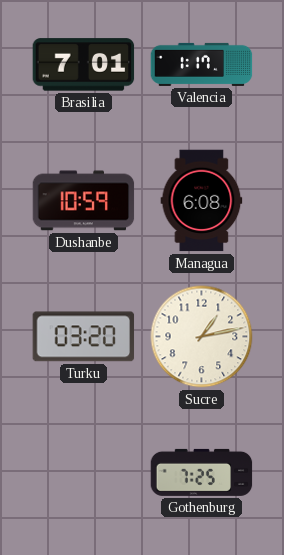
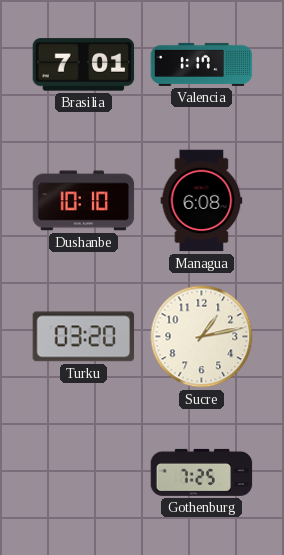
Dushanbe: 10:59 -> 10:10
